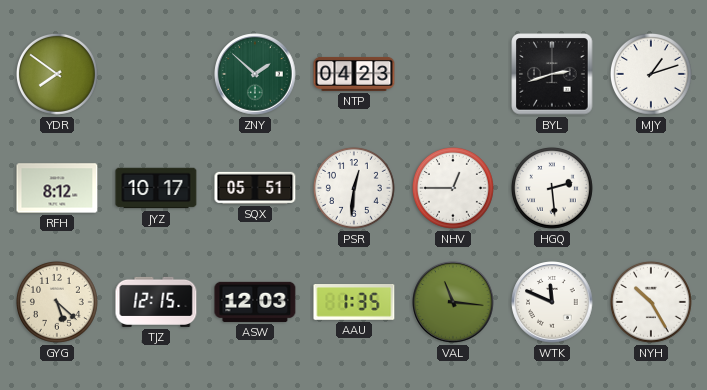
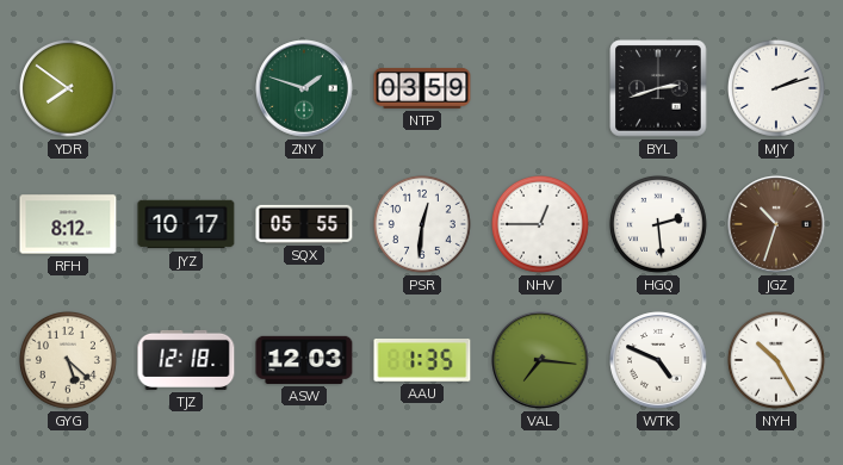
ZNY: 1:52 -> 1:48
NTP: 04:23 -> 03:59
MJY: 1:12 -> 2:12
SQX: 05:51 -> 05:55
JGZ: none -> 10:33
TJZ: 12:15 -> 12:18
VAL: 11:16 -> 7:16
WTK: 11:49 -> 4:49
